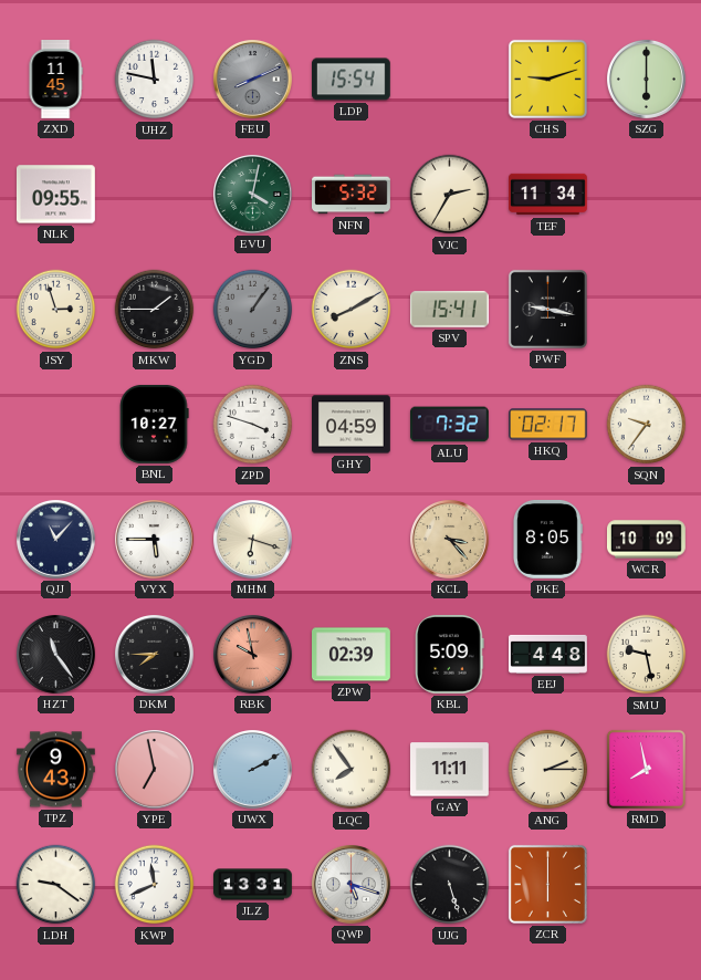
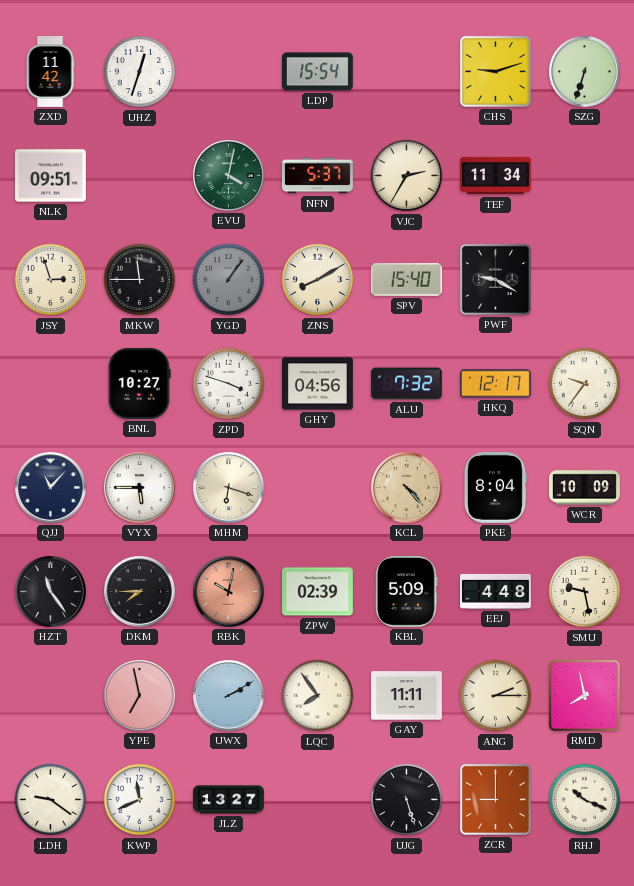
ZXD: 11:45 -> 11:42
UHZ: 11:47 -> 12:33
FEU: 8:11 -> none
SZG: 6:00 -> 6:33
NLK: 09:55 -> 09:51
NFN: 5:32 -> 5:37
MKW: 1:45 -> 11:45
SPV: 15:41 -> 15:40
PWF: 9:17 -> 9:20
GHY: 04:59 -> 04:56
HKQ: 02:17 -> 12:17
KCL: 3:23 -> 4:23
PKE: 8:05 -> 8:04
RBK: 9:58 -> 10:02
TPZ: 9:43 -> none
JLZ: 13:31 -> 13:27
QWP: 5:18 -> none
ZCR: 6:00 -> 9:00
RHJ: none -> 10:19
